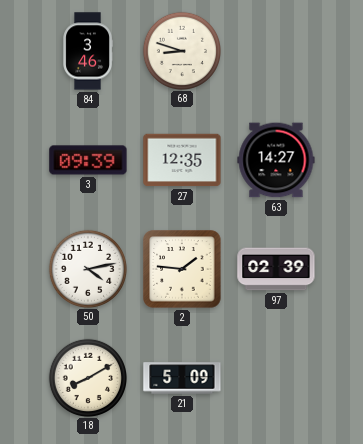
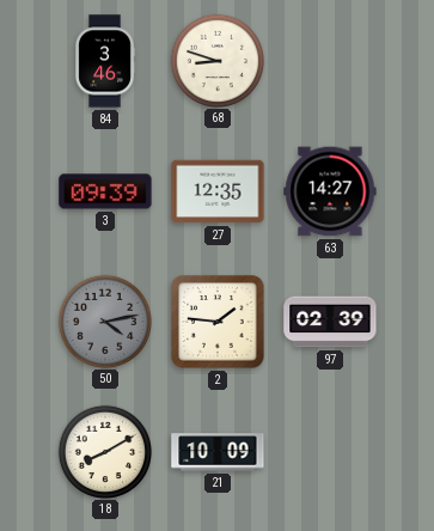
50 dial: white -> grey
21: 5:09 -> 10:09
